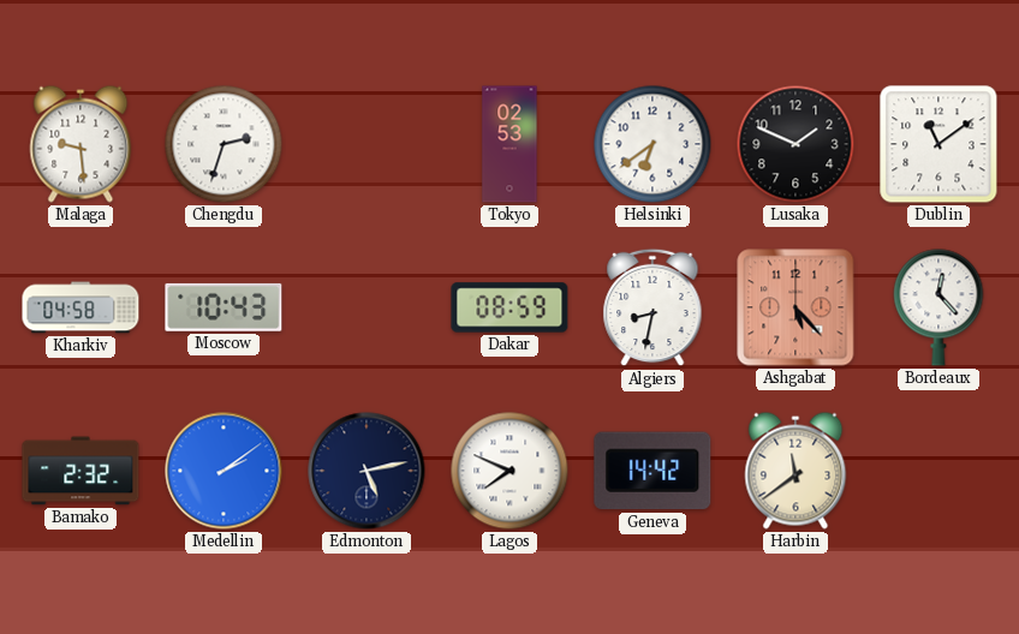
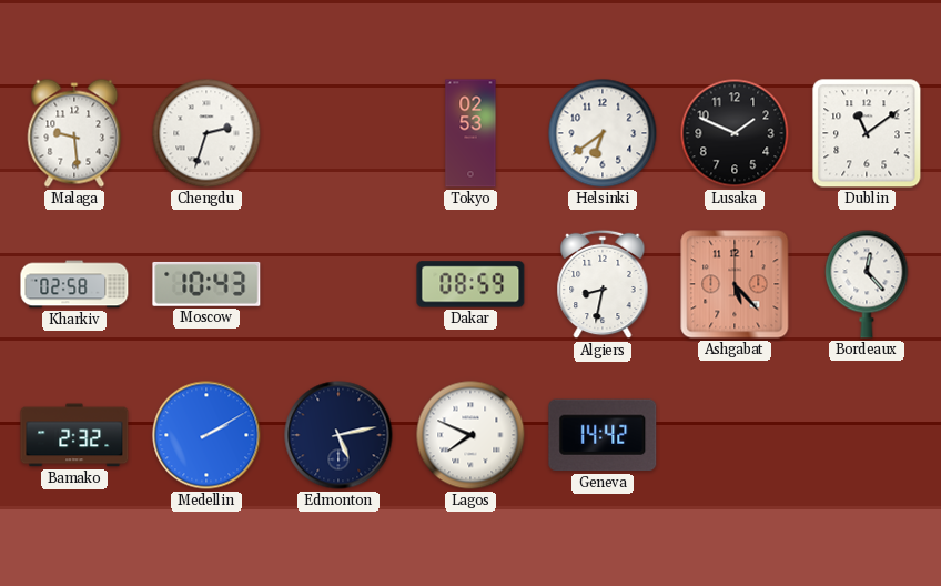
Kharkiv: 04:58 -> 02:58
Medellin: 2:09 -> 2:10
Harbin: 11:39 -> none
